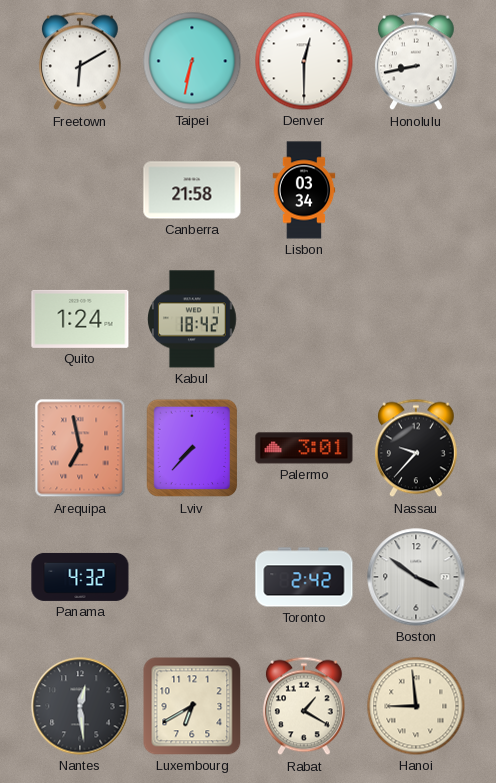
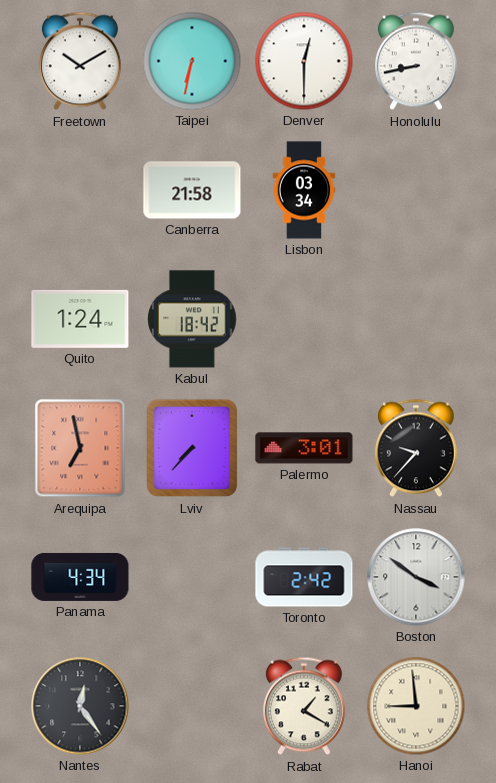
Freetown: 6:10 -> 10:10
Panama: 4:32 -> 4:34
Nantes: 12:29 -> 12:24
Luxembourg: 6:40 -> none
